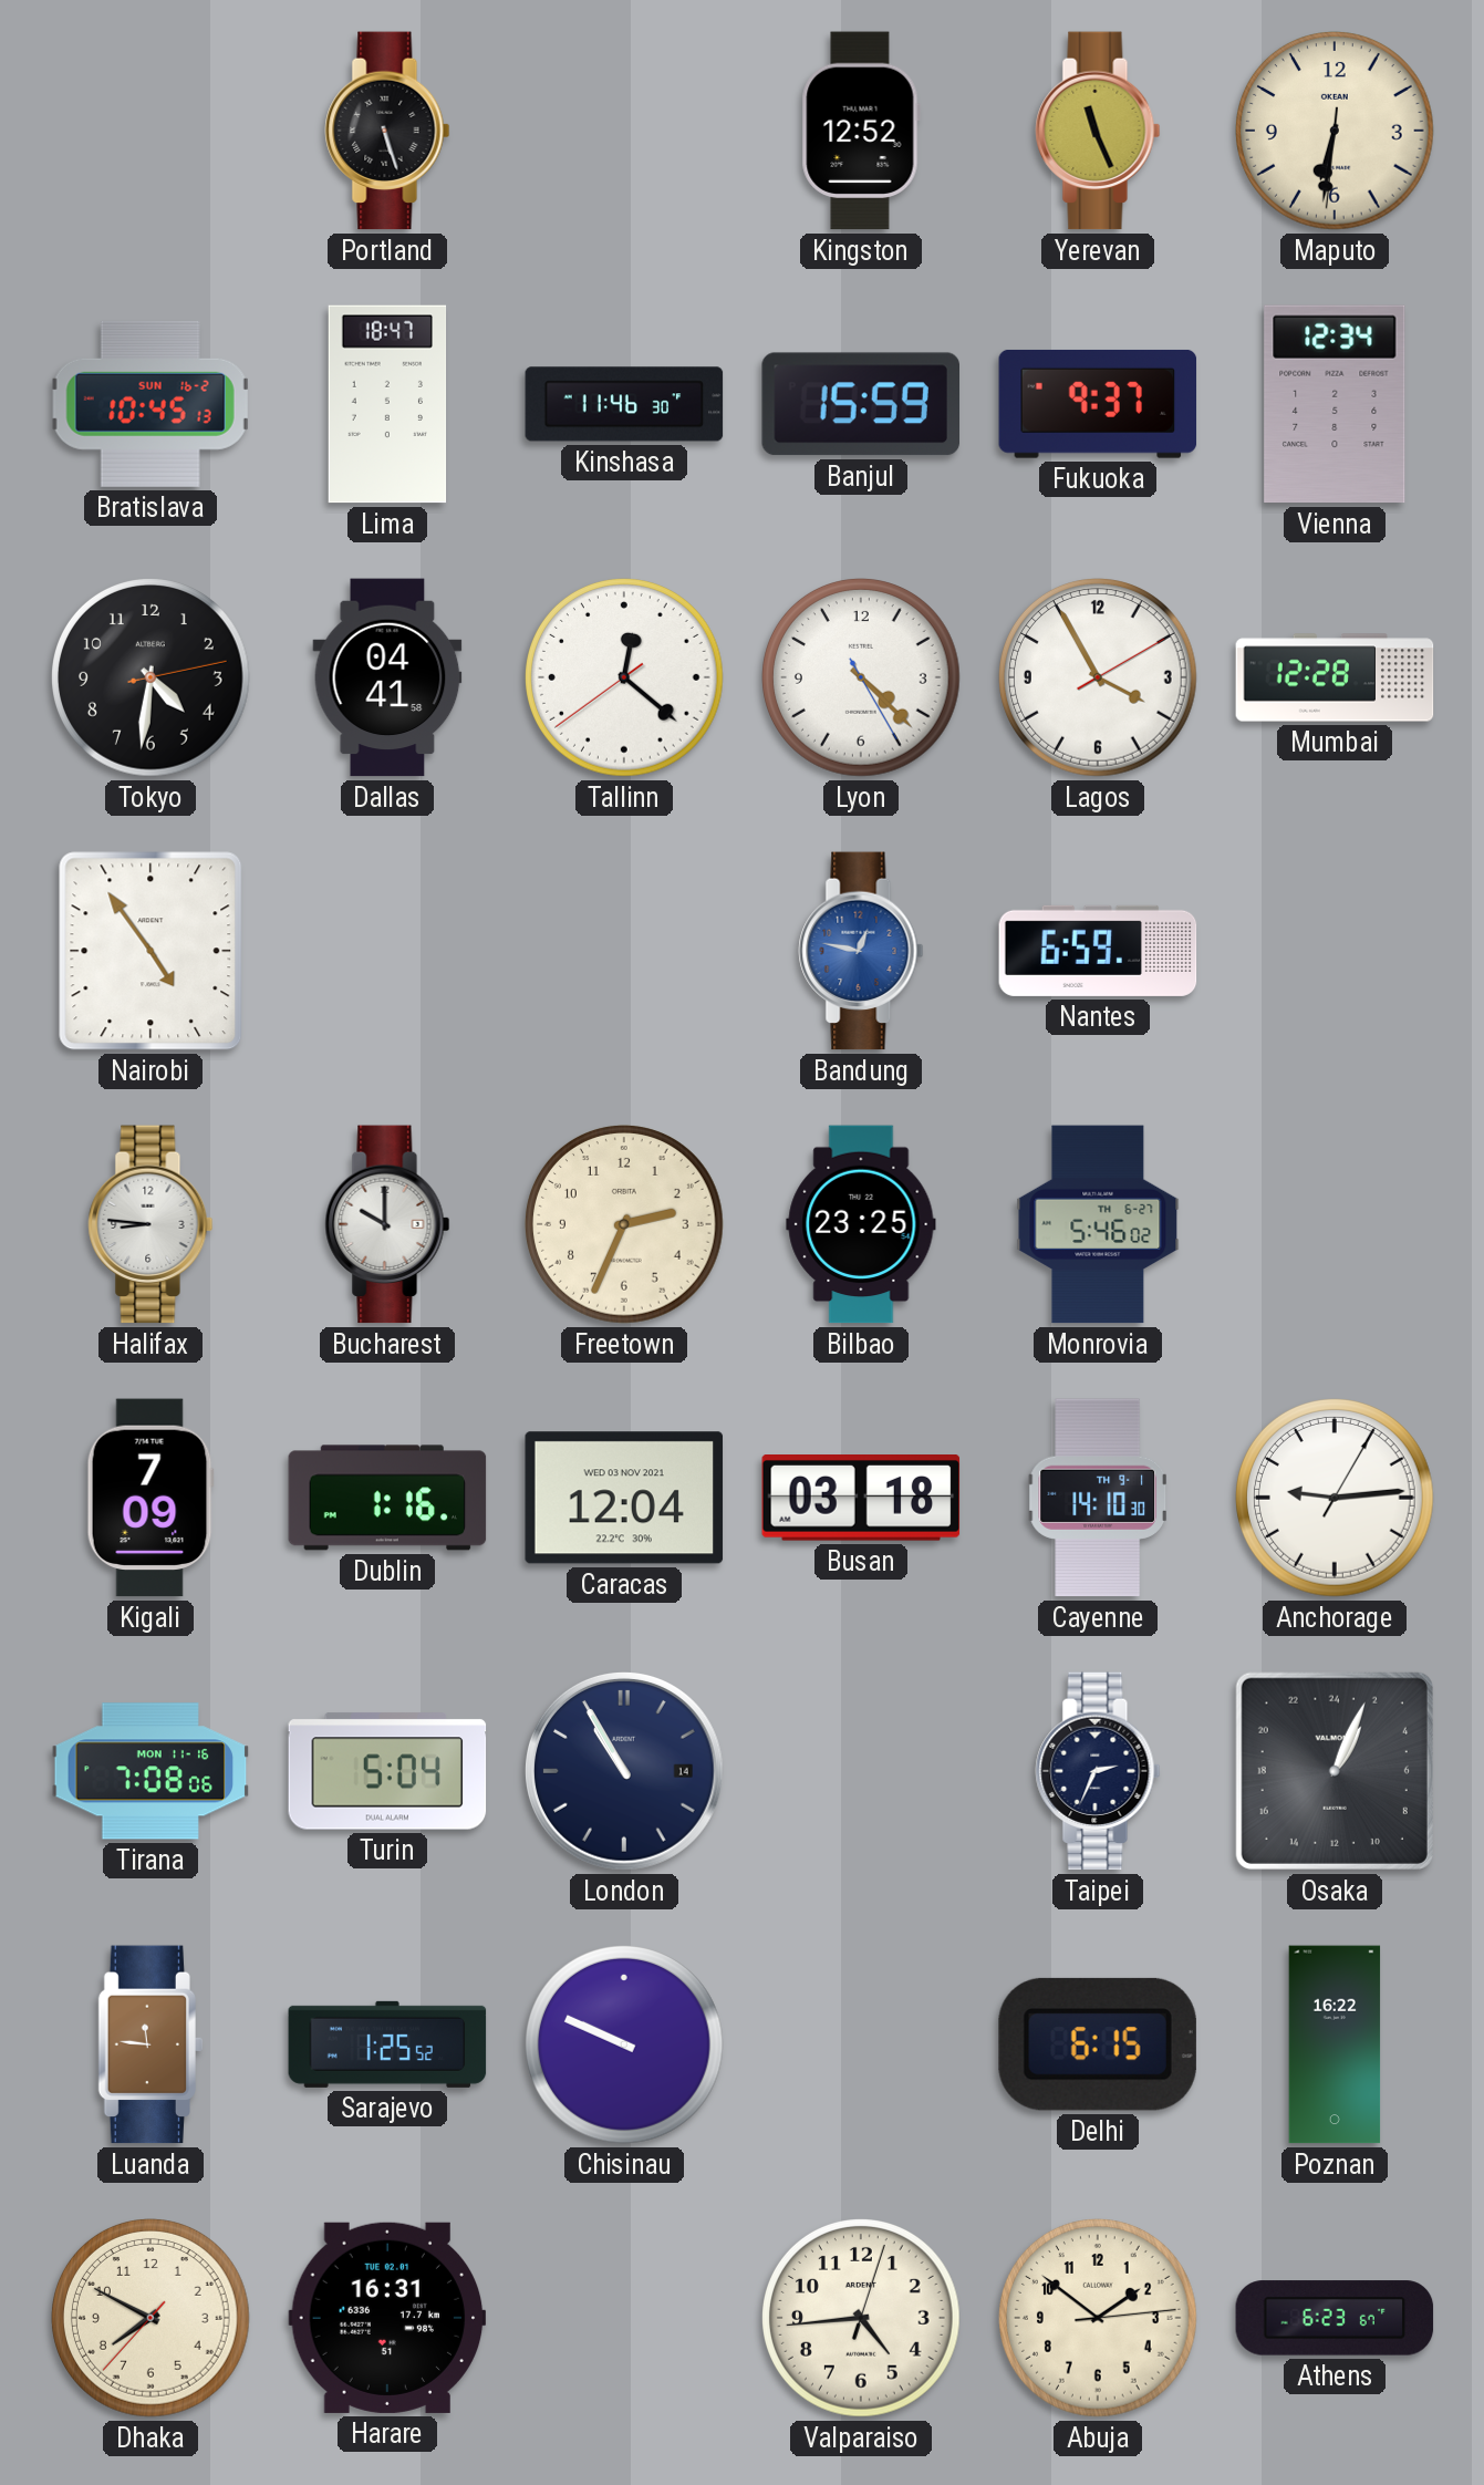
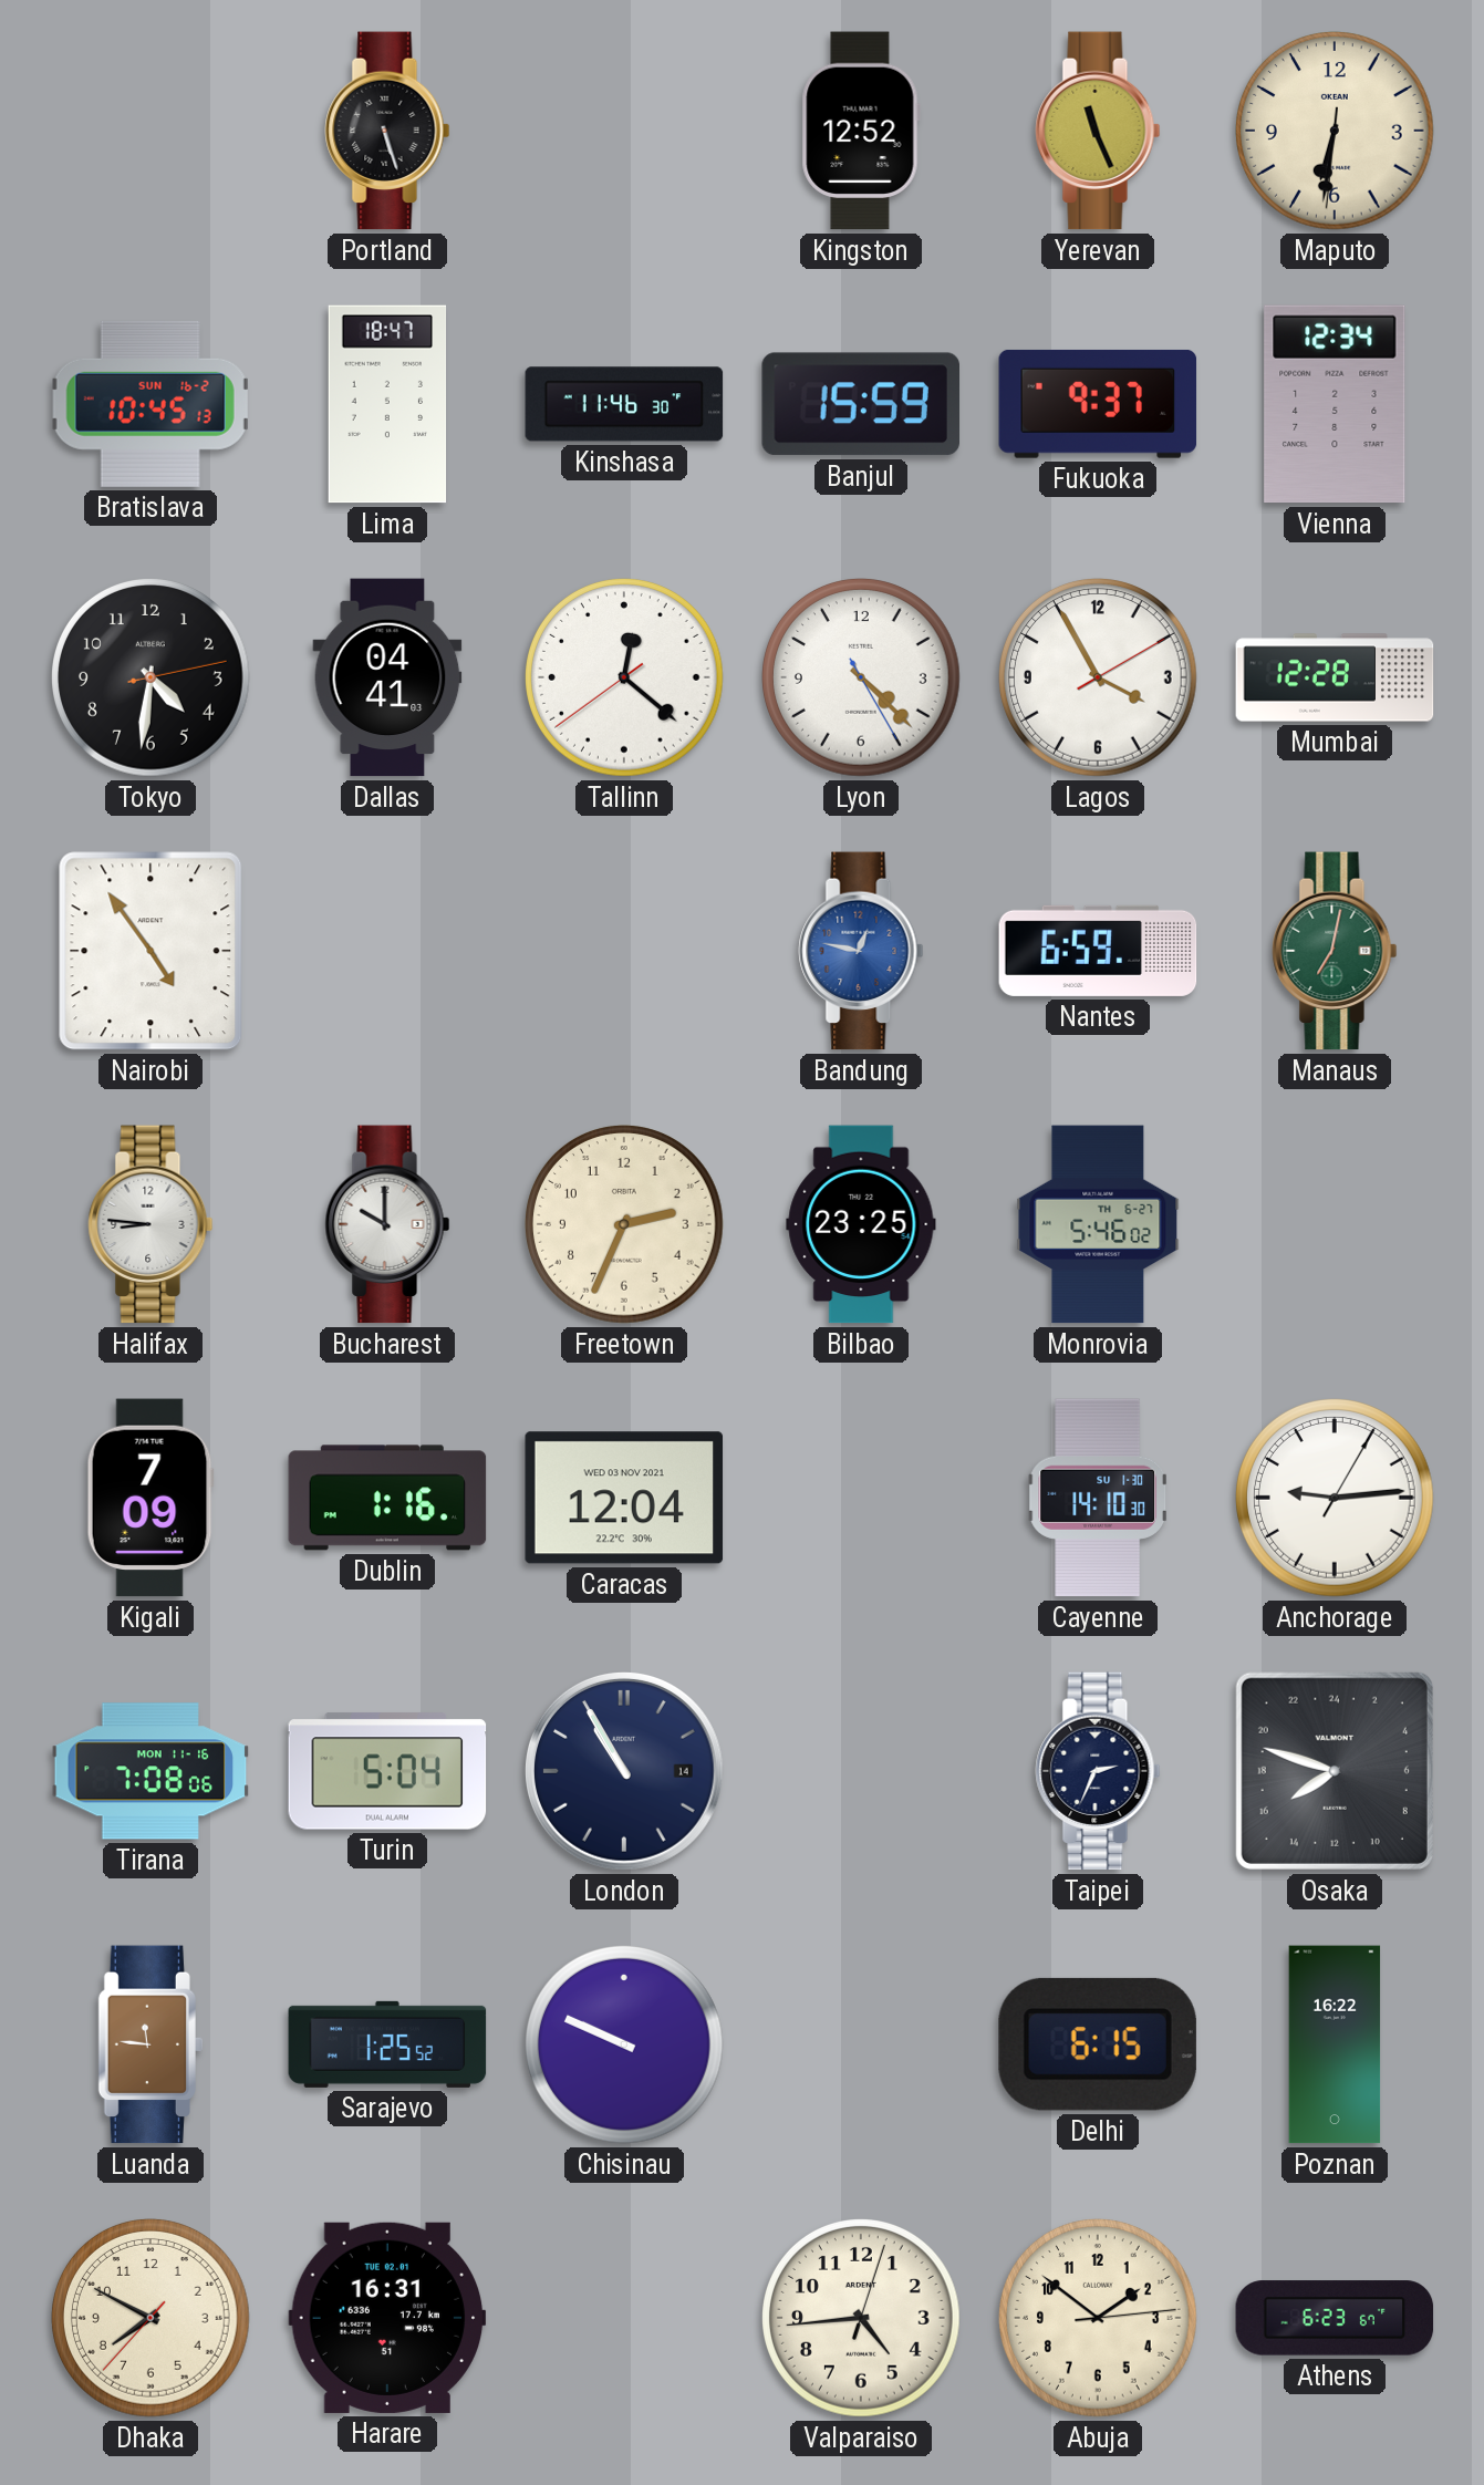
Dallas: 04:41:58 -> 04:41:03
Manaus: none -> 7:02
Busan: 03:18 -> none
Cayenne date: TH 9-1 -> SU 1-30
Osaka: 2:04 -> 15:48
